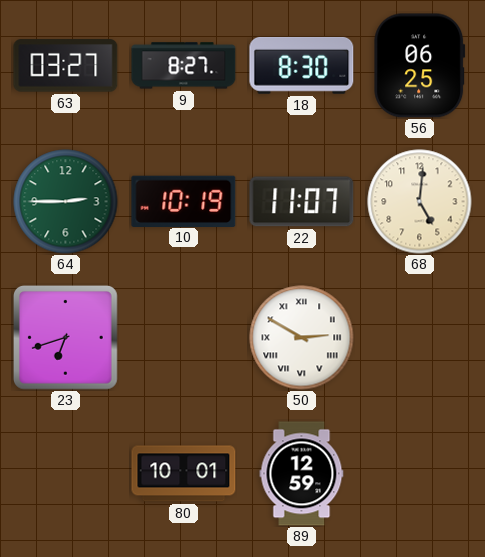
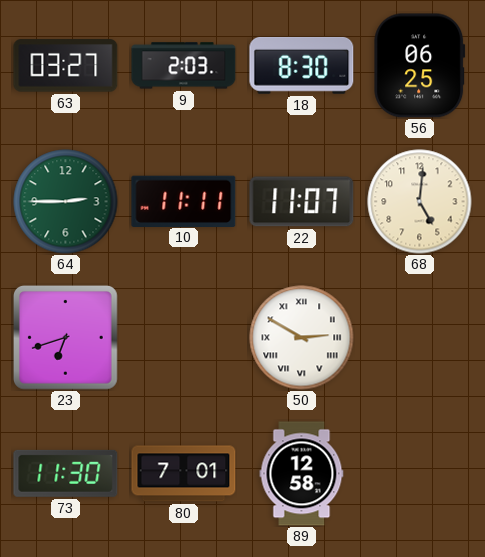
9: 8:27 -> 2:03
10: 10:19 -> 11:11
73: none -> 11:30
80: 10:01 -> 7:01
89: 12:59 -> 12:58
